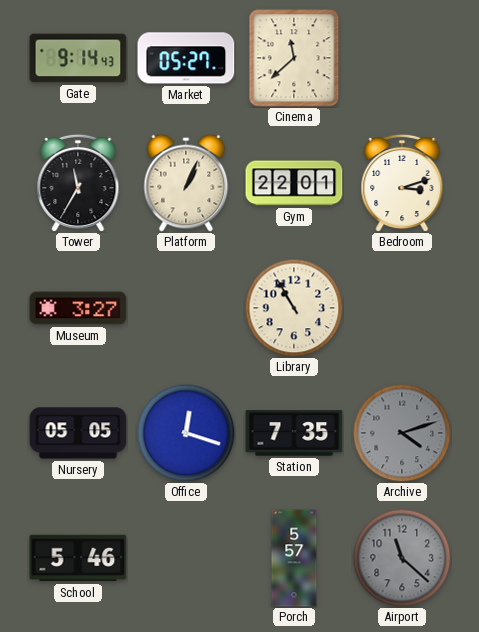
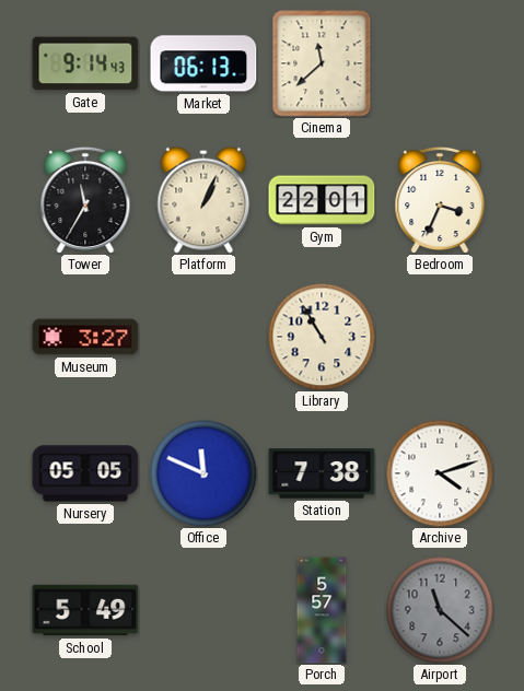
Market: 05:27 -> 06:13
Bedroom: 3:12 -> 3:34
Office: 12:18 -> 11:49
Station: 7:35 -> 7:38
Archive dial: grey -> white
School: 5:46 -> 5:49
